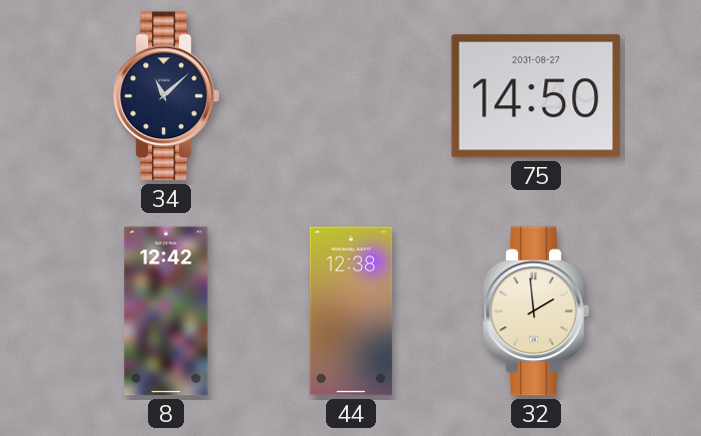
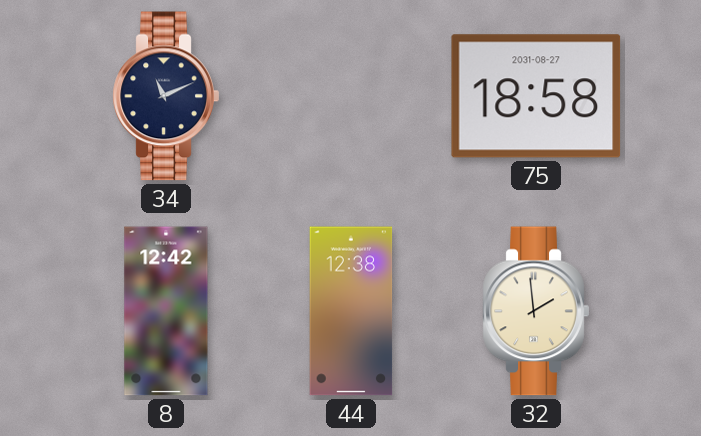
34: 11:08 -> 11:11
75: 14:50 -> 18:58
